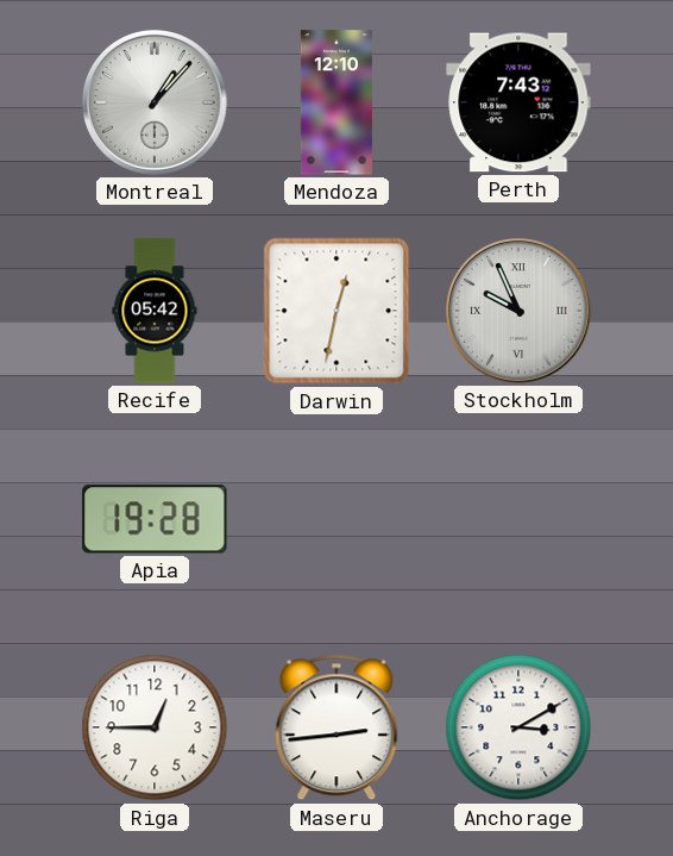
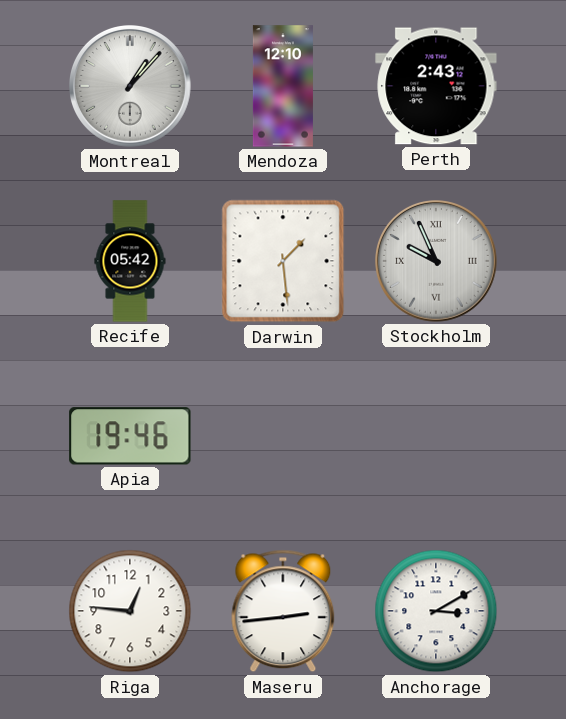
Perth: 7:43 -> 2:43
Darwin: 12:32 -> 1:29
Apia: 19:28 -> 19:46
Riga: 12:45 -> 12:46
